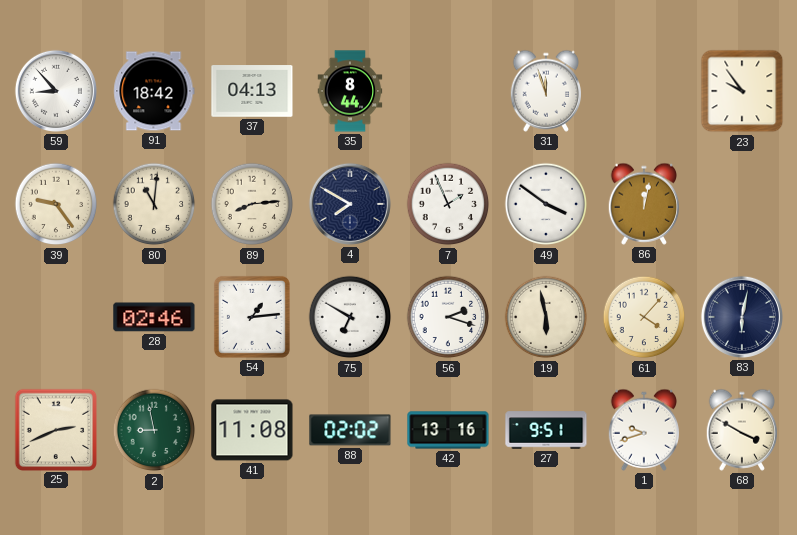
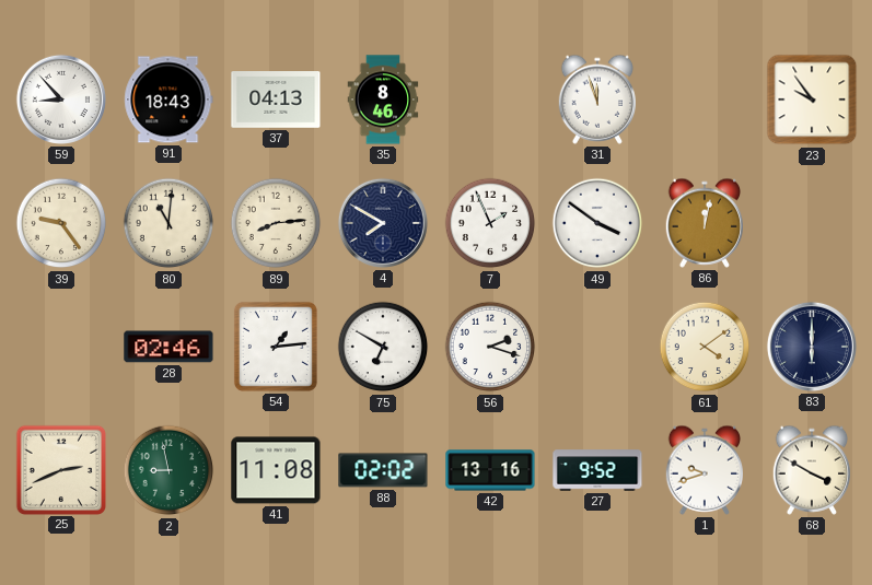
91: 18:42 -> 18:43
35: 8:44 -> 8:46
19: 5:58 -> none
61: 4:07 -> 4:09
83: 6:02 -> 6:00
27: 9:51 -> 9:52
